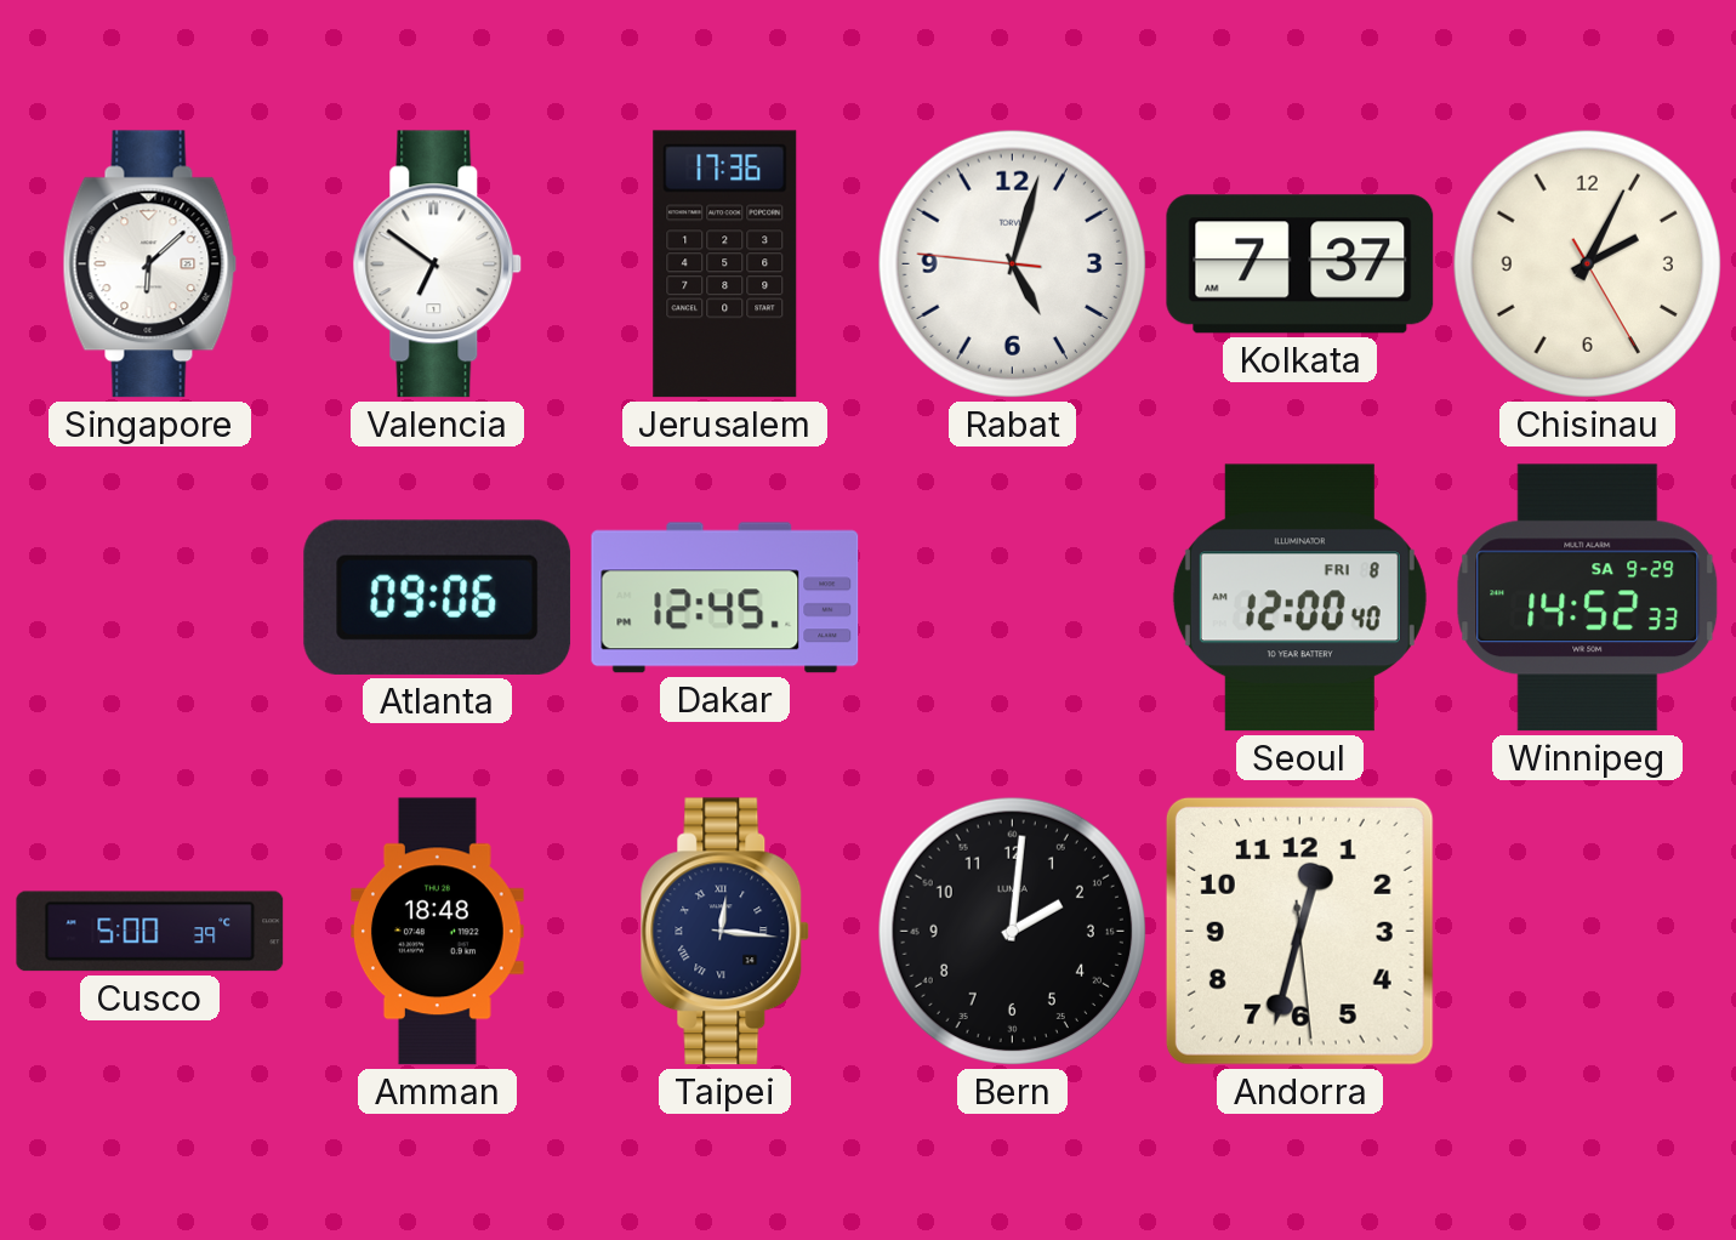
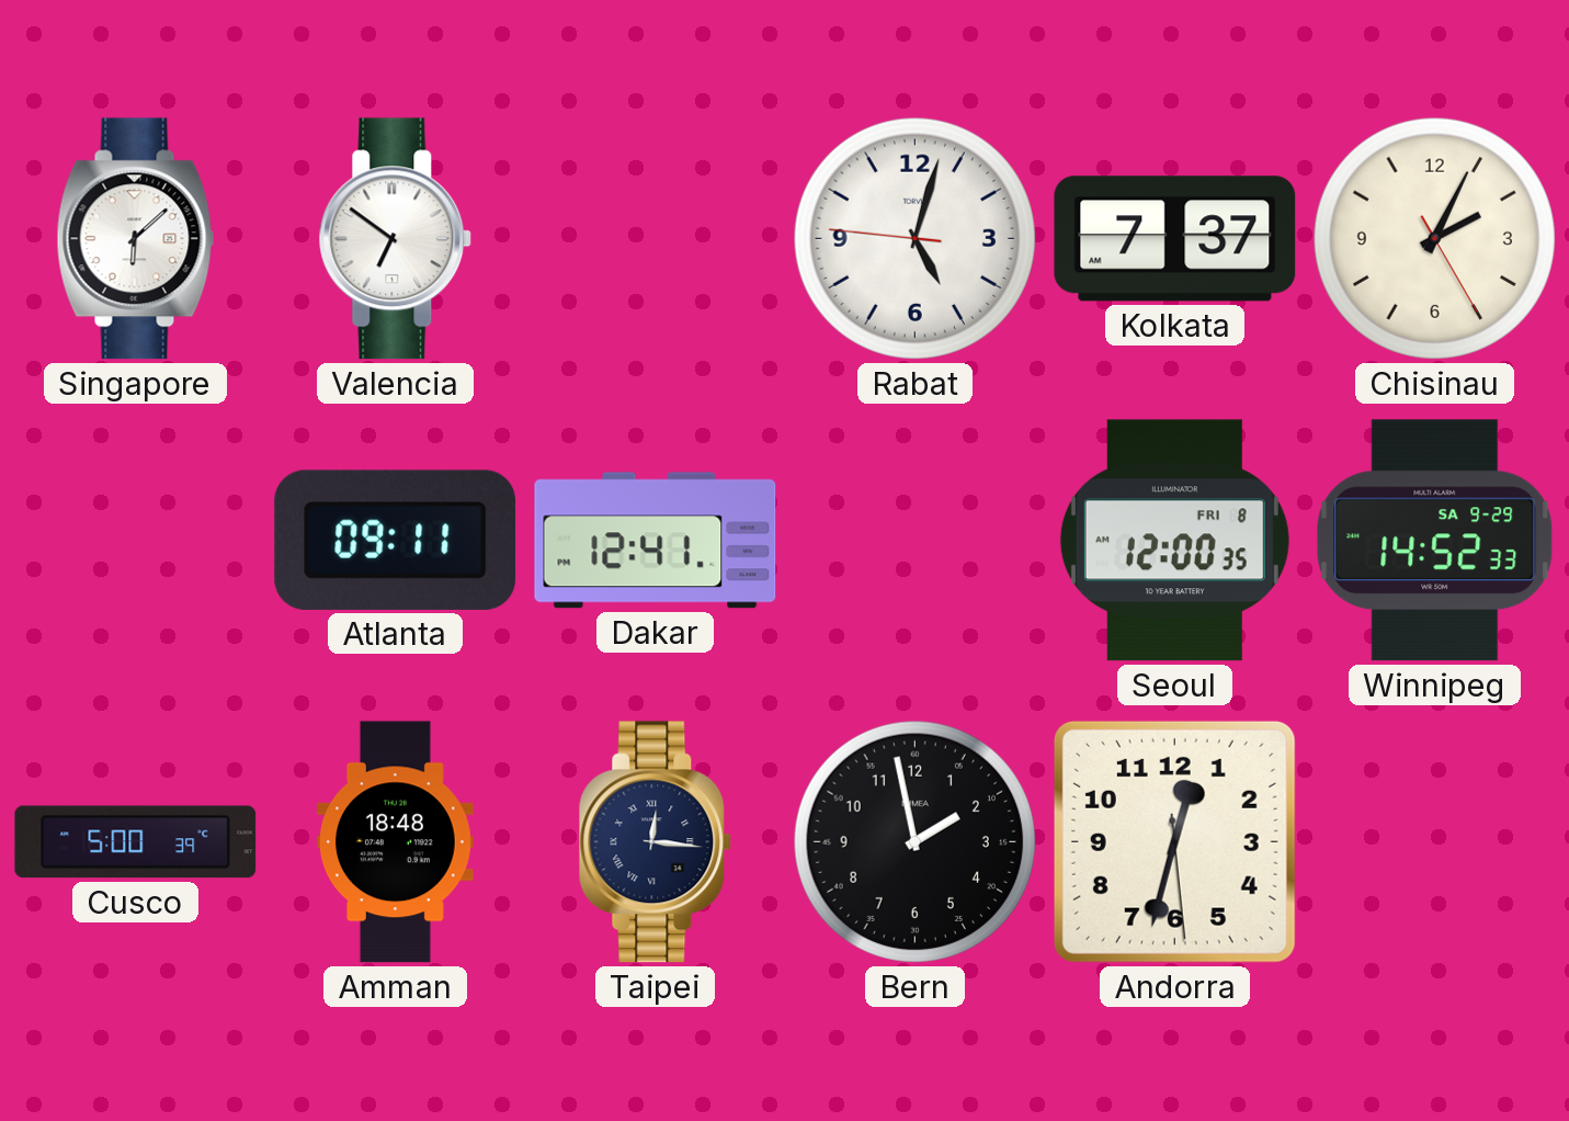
Jerusalem: 17:36 -> none
Atlanta: 09:06 -> 09:11
Dakar: 12:45 -> 12:41
Seoul: 12:00:40 -> 12:00:35
Bern: 2:01 -> 1:58
